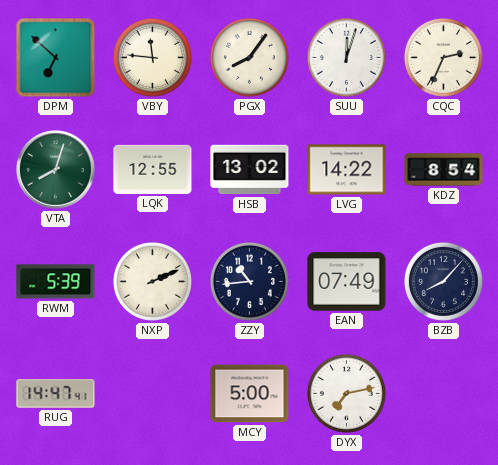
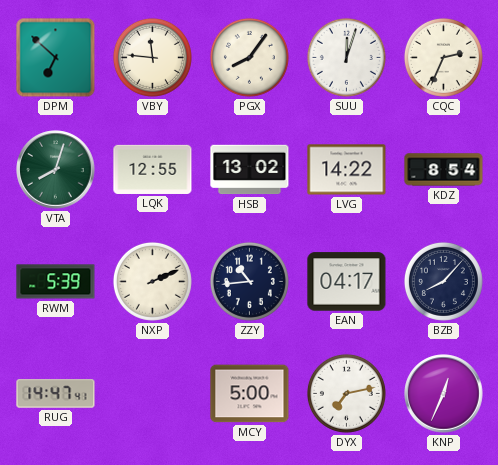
EAN: 07:49 -> 04:17
KNP: none -> 12:34
